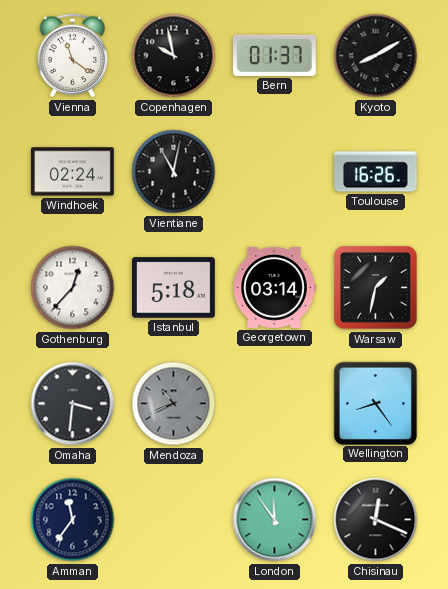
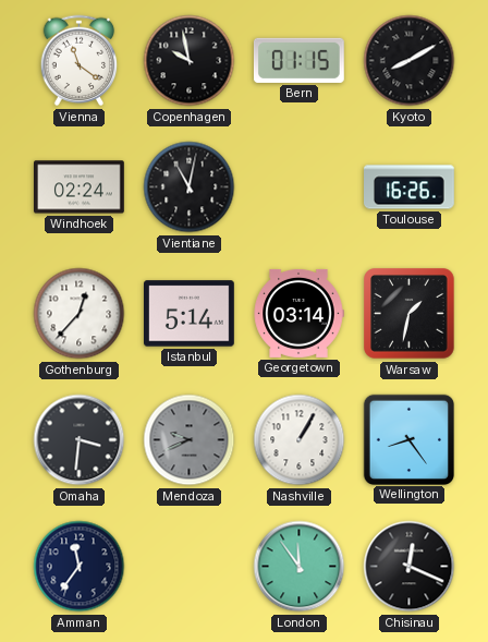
Bern: 01:37 -> 01:15
Istanbul: 5:18 -> 5:14
Mendoza: 10:41 -> 9:41
Nashville: none -> 1:05
